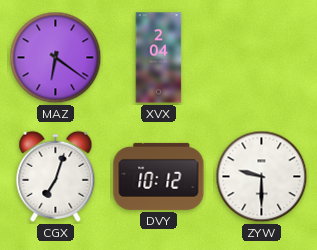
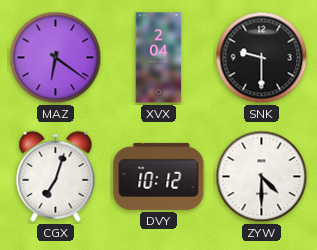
SNK: none -> 9:30
ZYW: 9:30 -> 4:30
